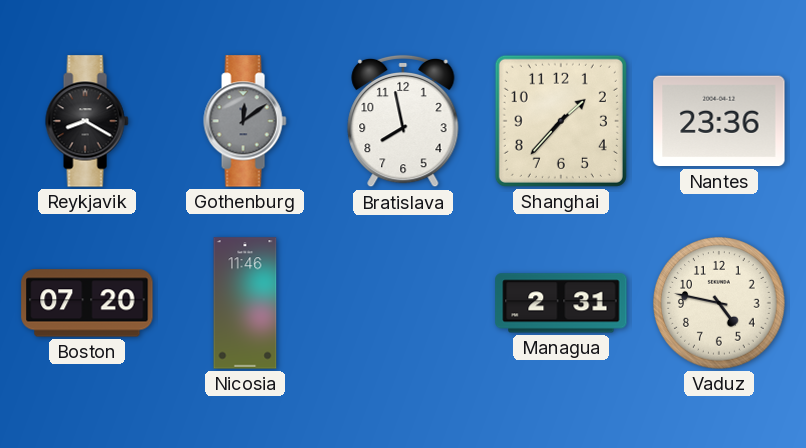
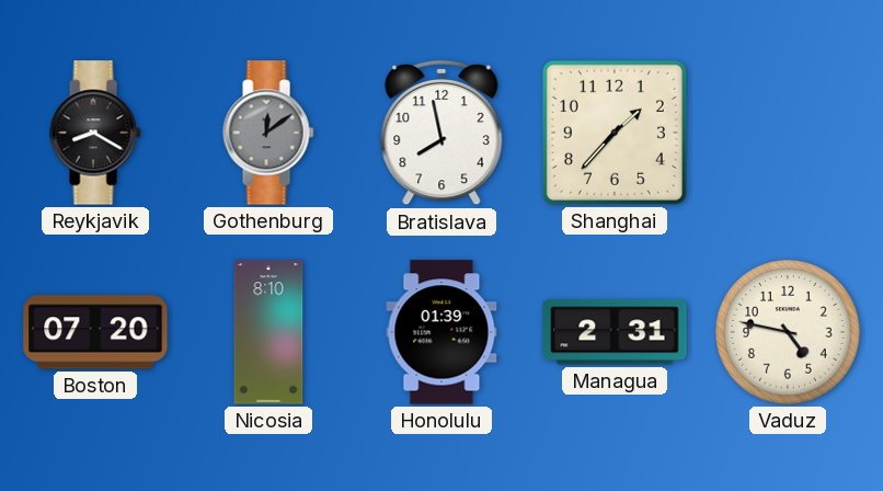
Nantes: 23:36 -> none
Nicosia: 11:46 -> 8:10
Honolulu: none -> 01:39
